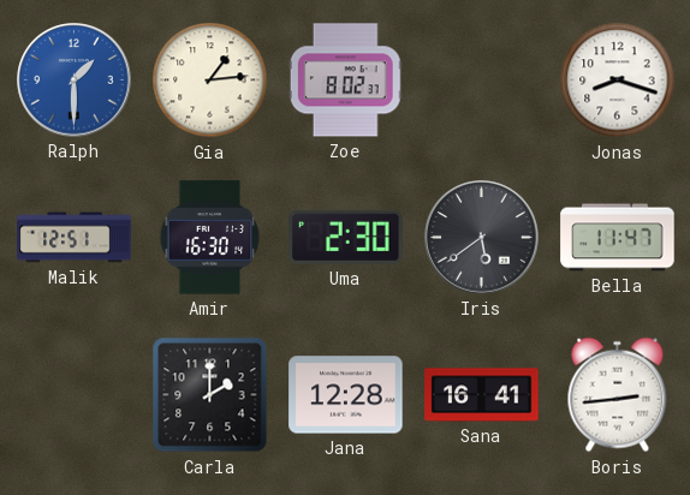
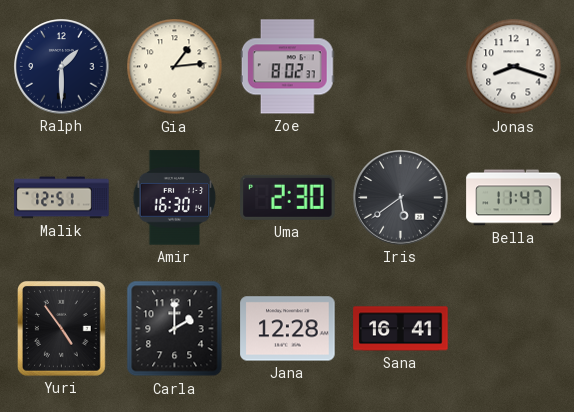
Ralph dial: blue -> navy
Yuri: none -> 4:54
Boris: 2:44 -> none
